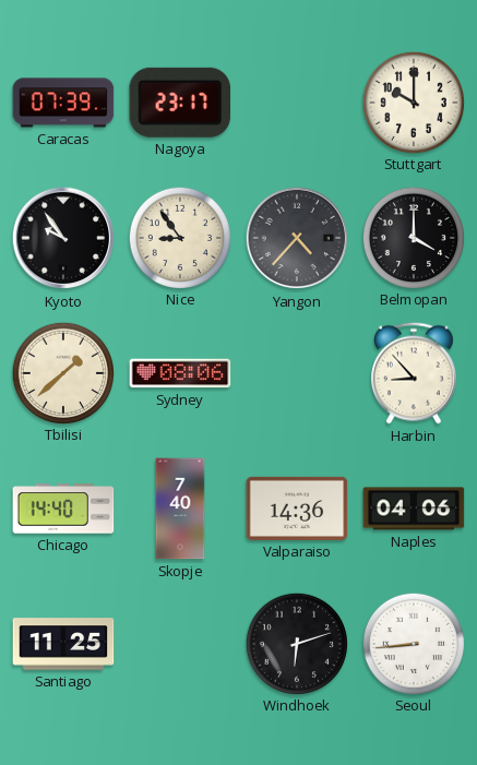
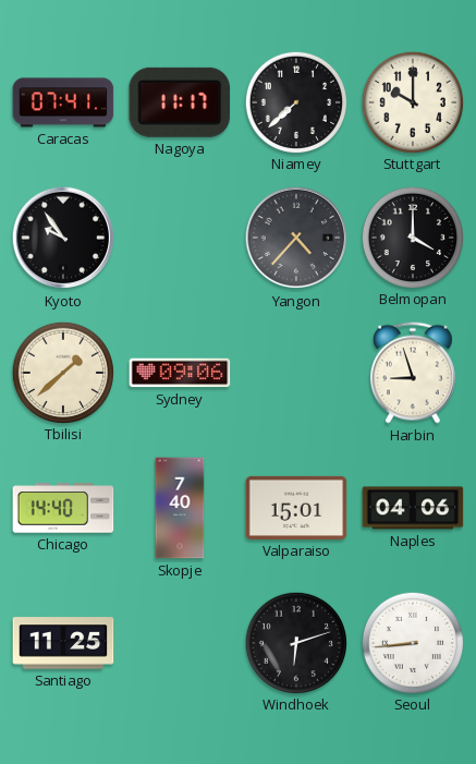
Caracas: 07:39 -> 07:41
Nagoya: 23:17 -> 11:17
Niamey: none -> 7:38
Nice: 8:54 -> none
Sydney: 08:06 -> 09:06
Harbin: 8:53 -> 8:57
Valparaiso: 14:36 -> 15:01
